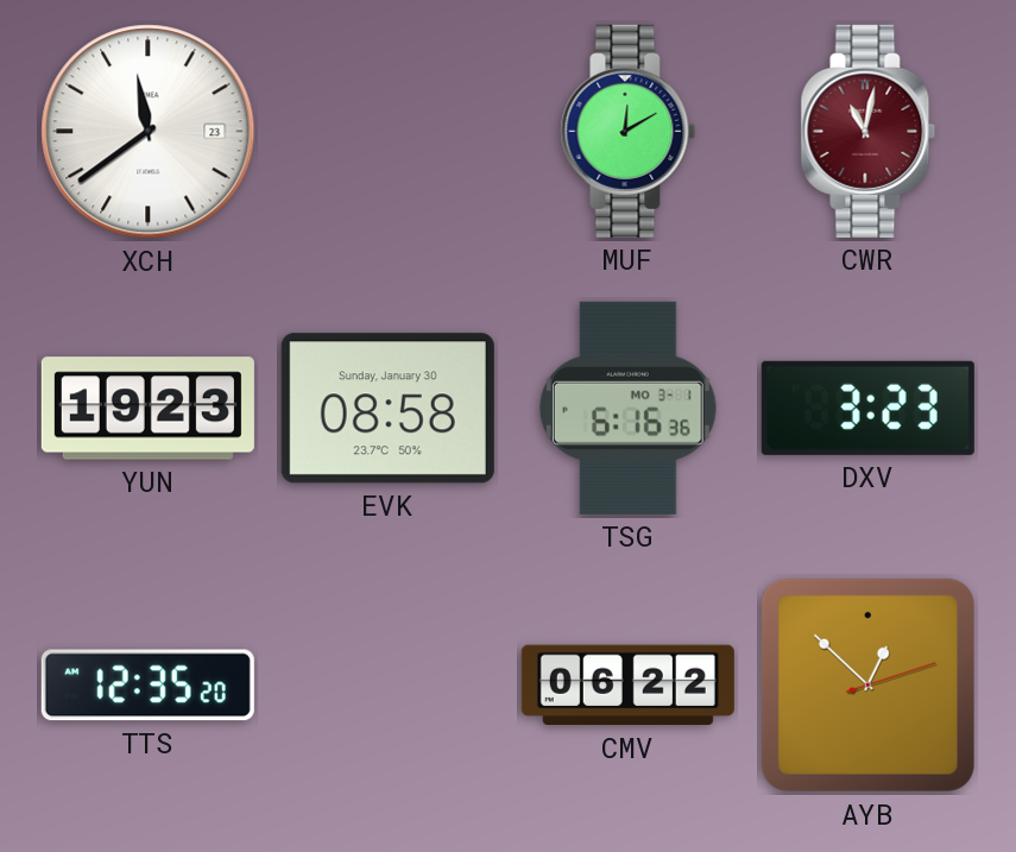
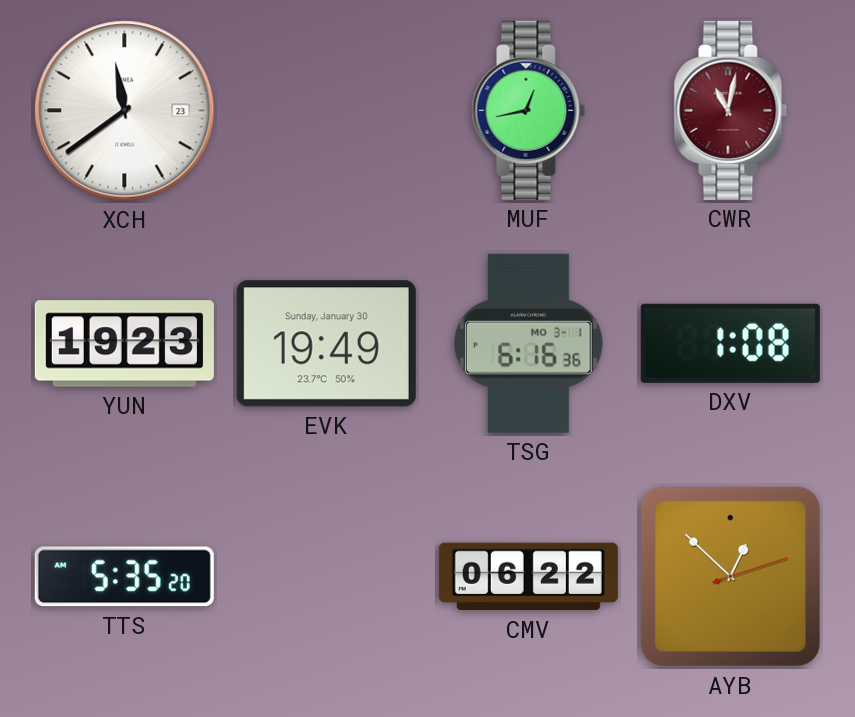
MUF: 12:10 -> 12:43
EVK: 08:58 -> 19:49
DXV: 3:23 -> 1:08
TTS: 12:35 -> 5:35
